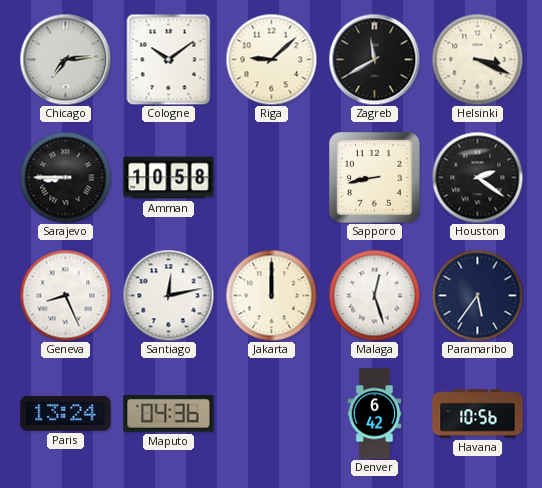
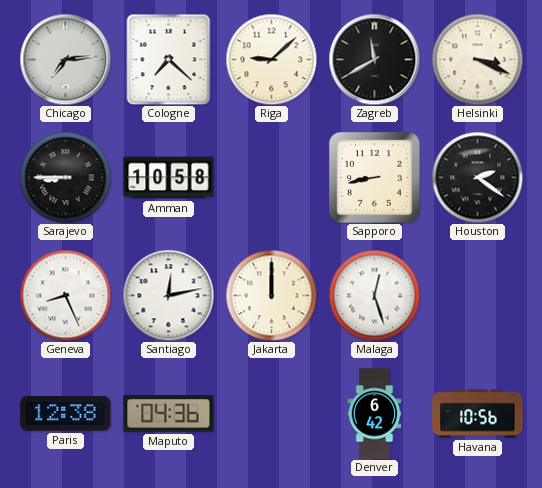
Cologne: 10:09 -> 7:22
Paramaribo: 5:36 -> none
Paris: 13:24 -> 12:38
